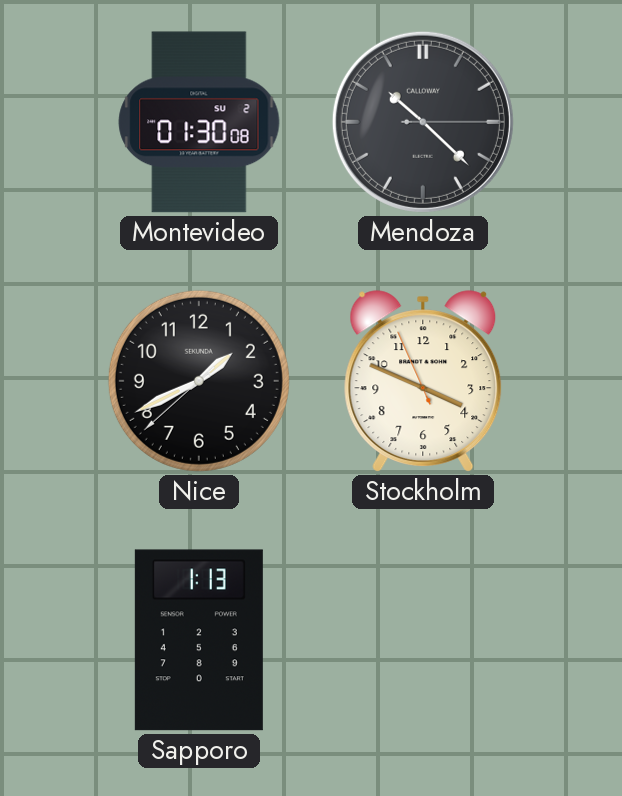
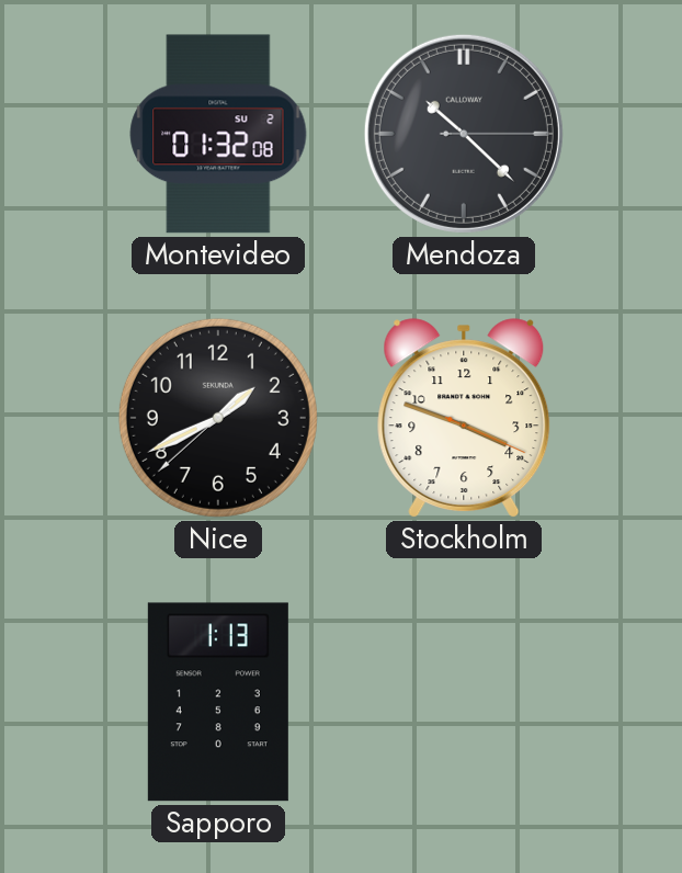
Montevideo: 01:30 -> 01:32
Stockholm: 3:48:56 -> 3:48:19
